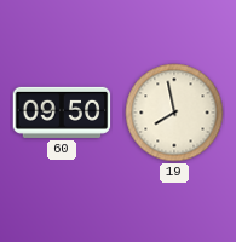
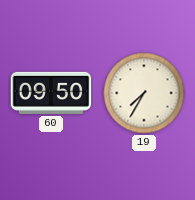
19: 7:58 -> 7:35
